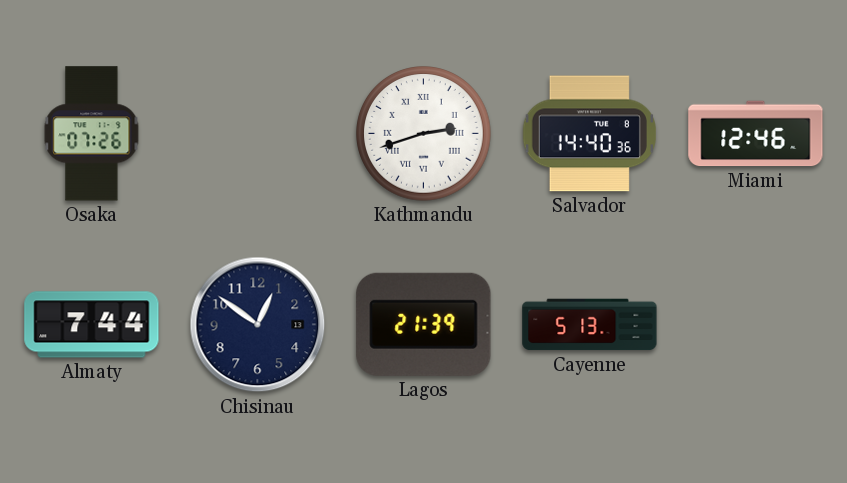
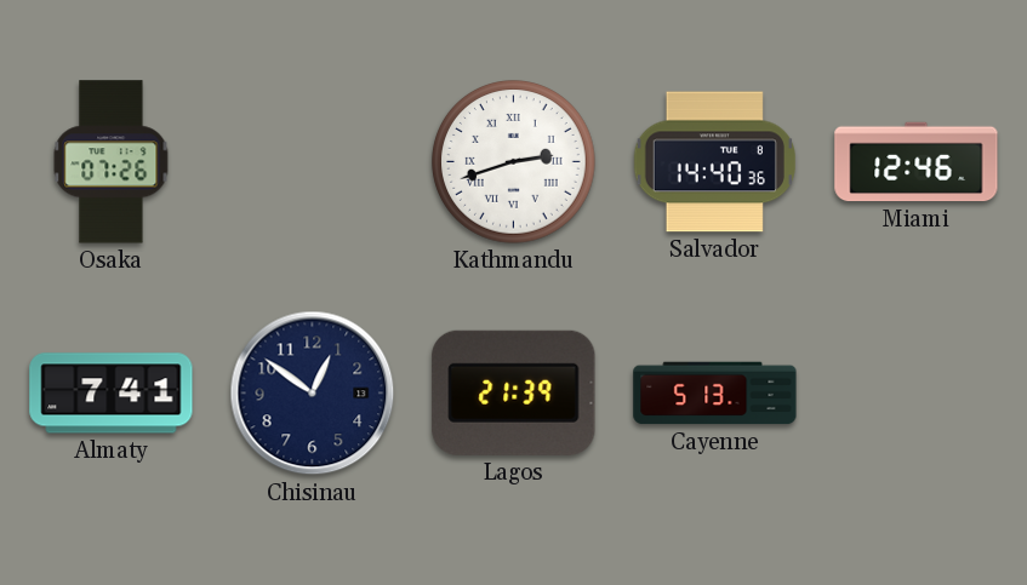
Almaty: 7:44 -> 7:41
